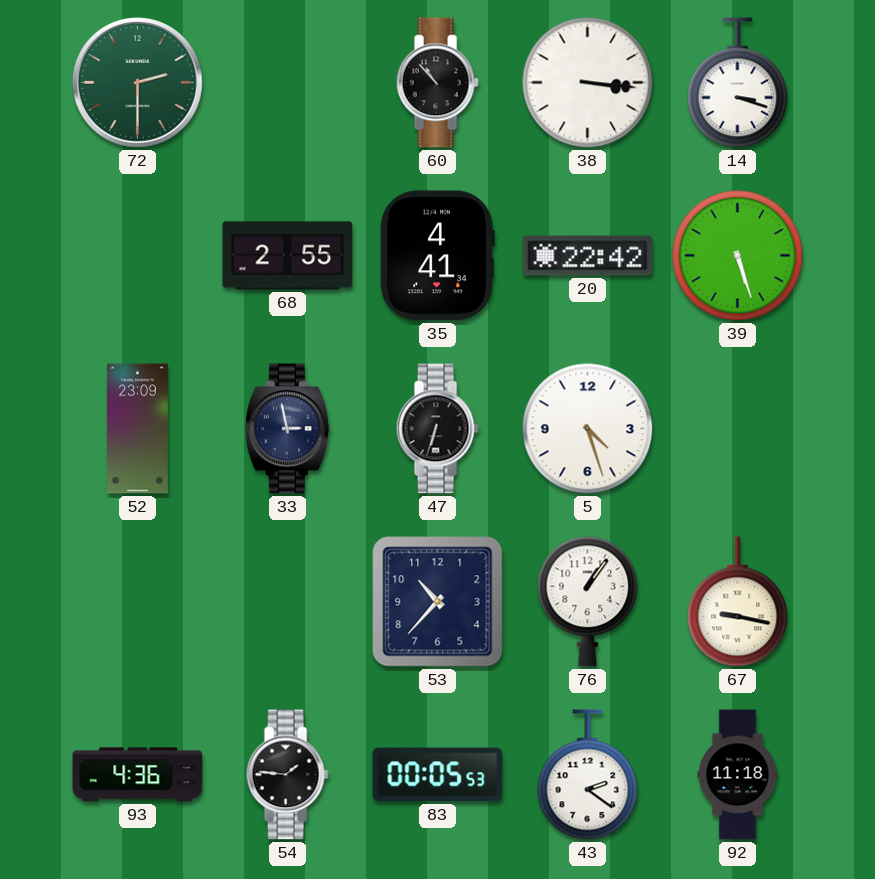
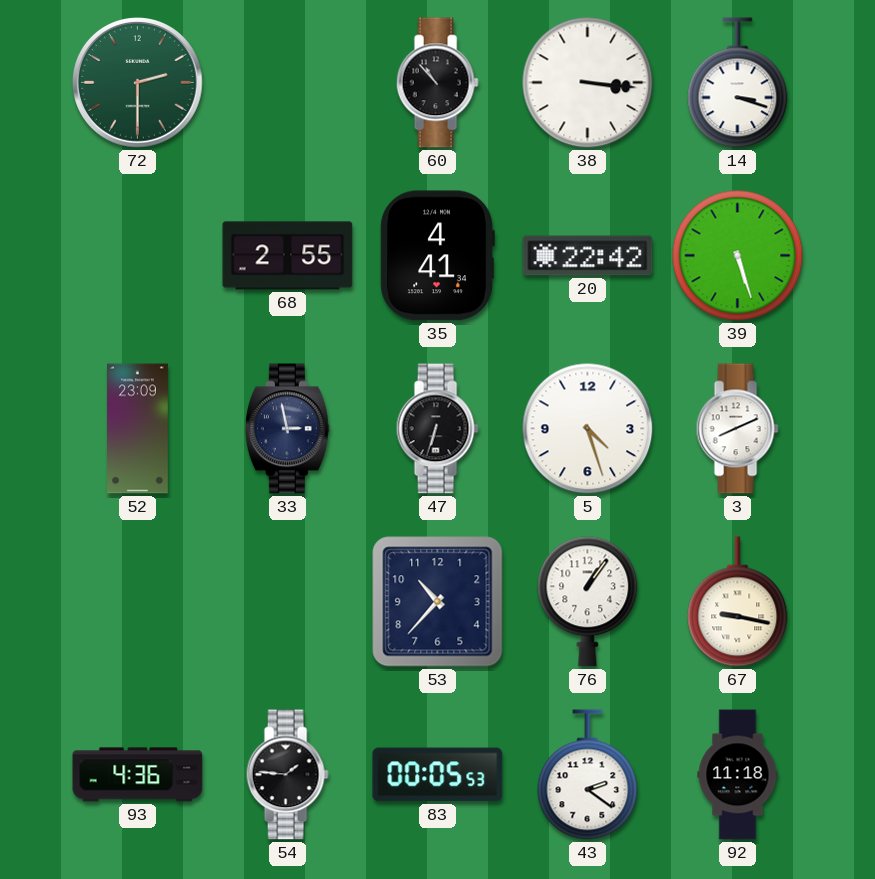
3: none -> 8:11
